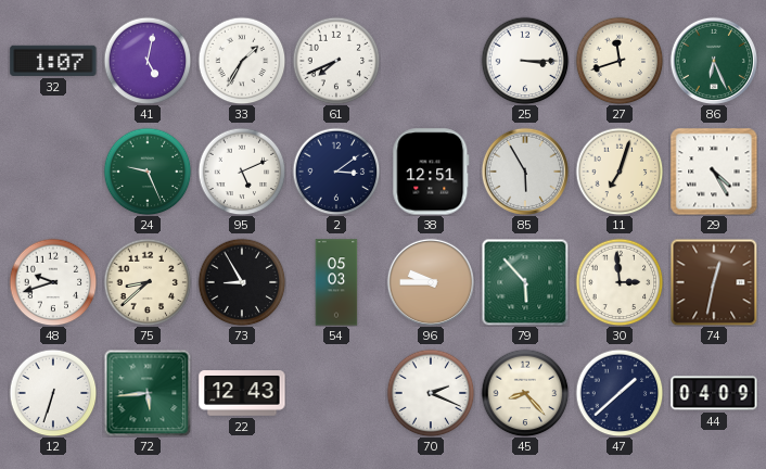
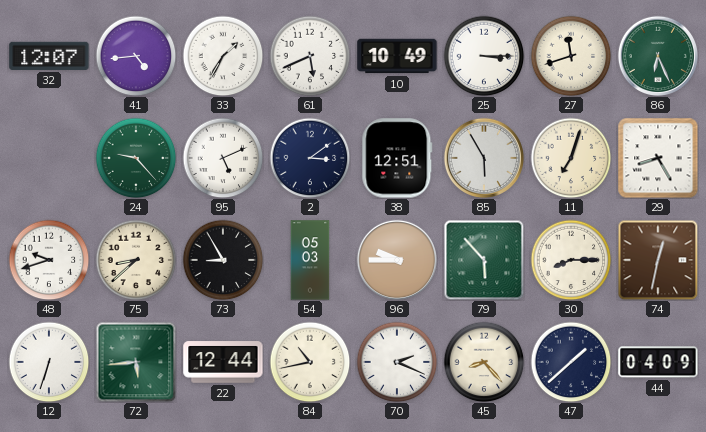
32: 1:07 -> 12:07
41: 5:02 -> 4:44
61: 7:41 -> 5:41
10: none -> 10:49
24: 9:26 -> 9:23
29: 4:25 -> 8:25
30: 2:59 -> 8:15
22: 12:43 -> 12:44
84: none -> 10:43
